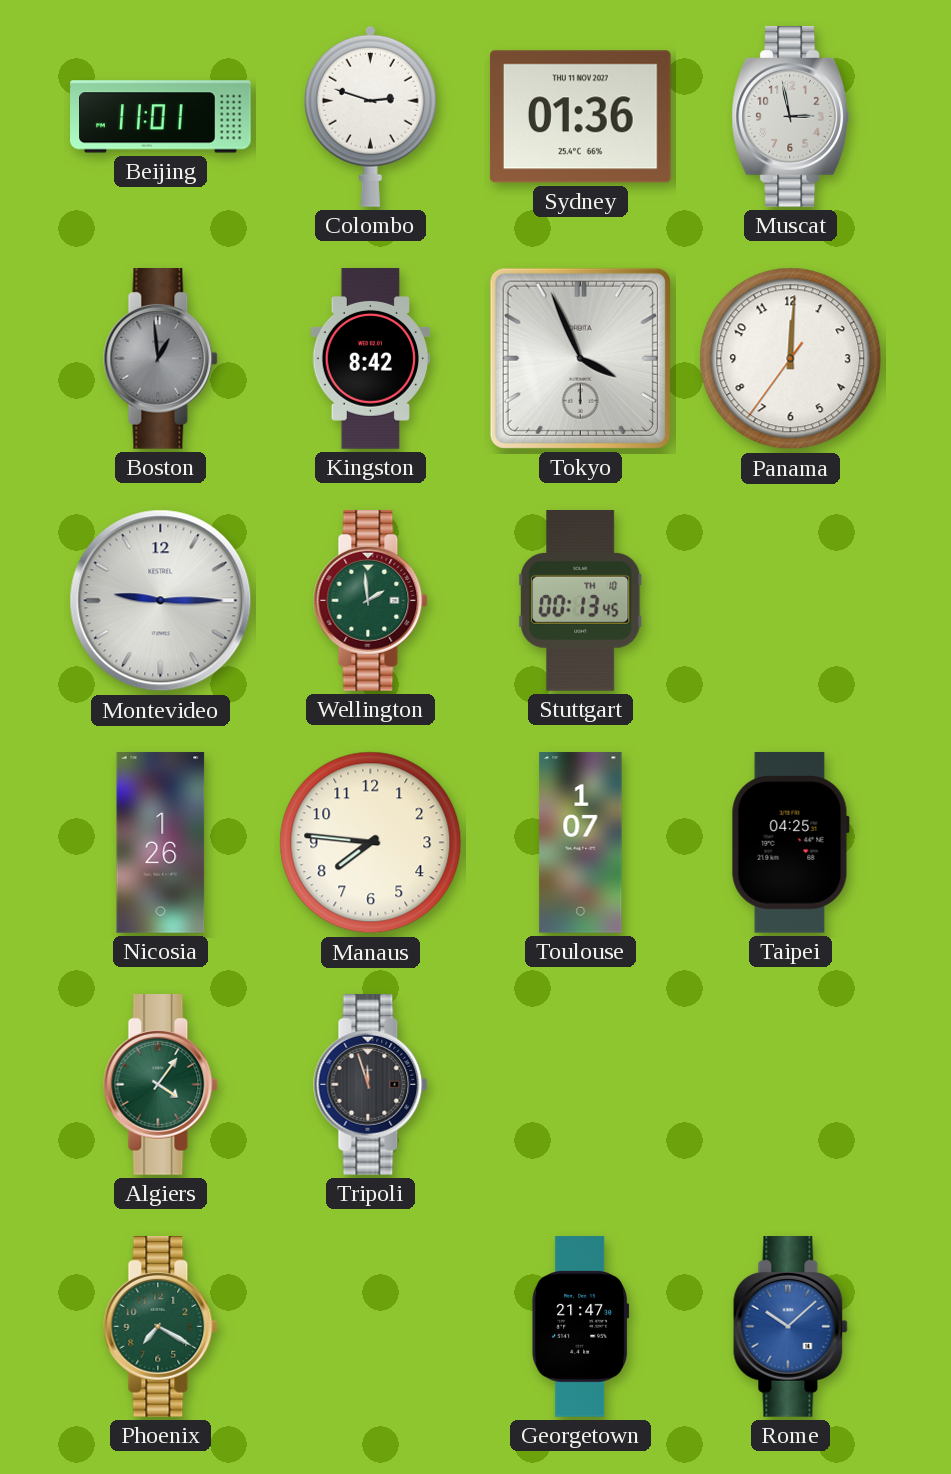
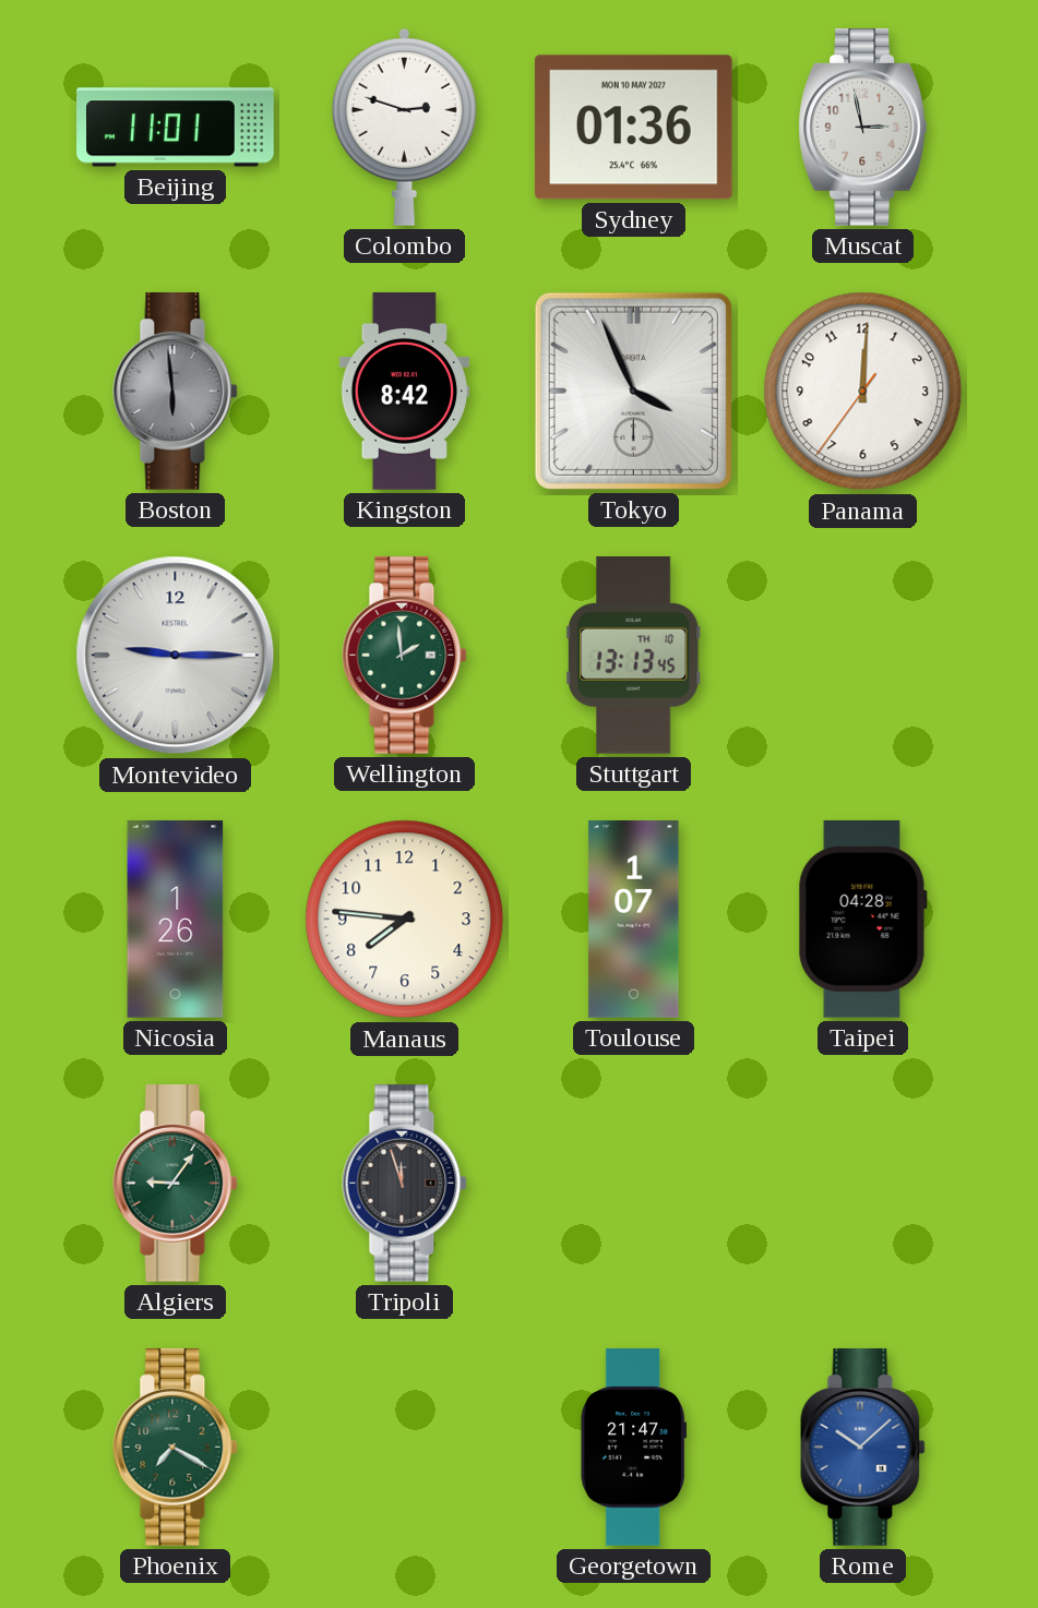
Sydney date: THU 11 NOV 2027 -> MON 10 MAY 2027
Boston: 12:59 -> 5:59
Stuttgart: 00:13 -> 13:13
Taipei: 04:25 -> 04:28
Algiers: 4:06 -> 9:06
